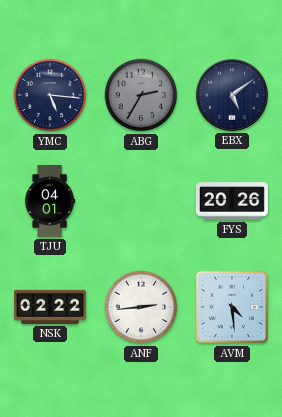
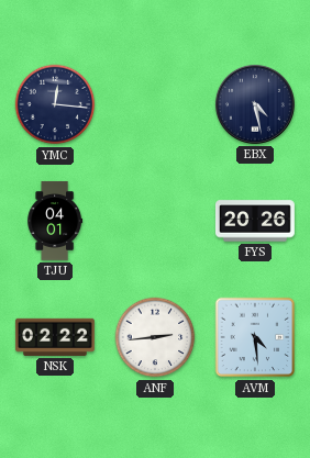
YMC: 5:16 -> 12:16
ABG: 2:35 -> none
EBX: 5:09 -> 4:28
